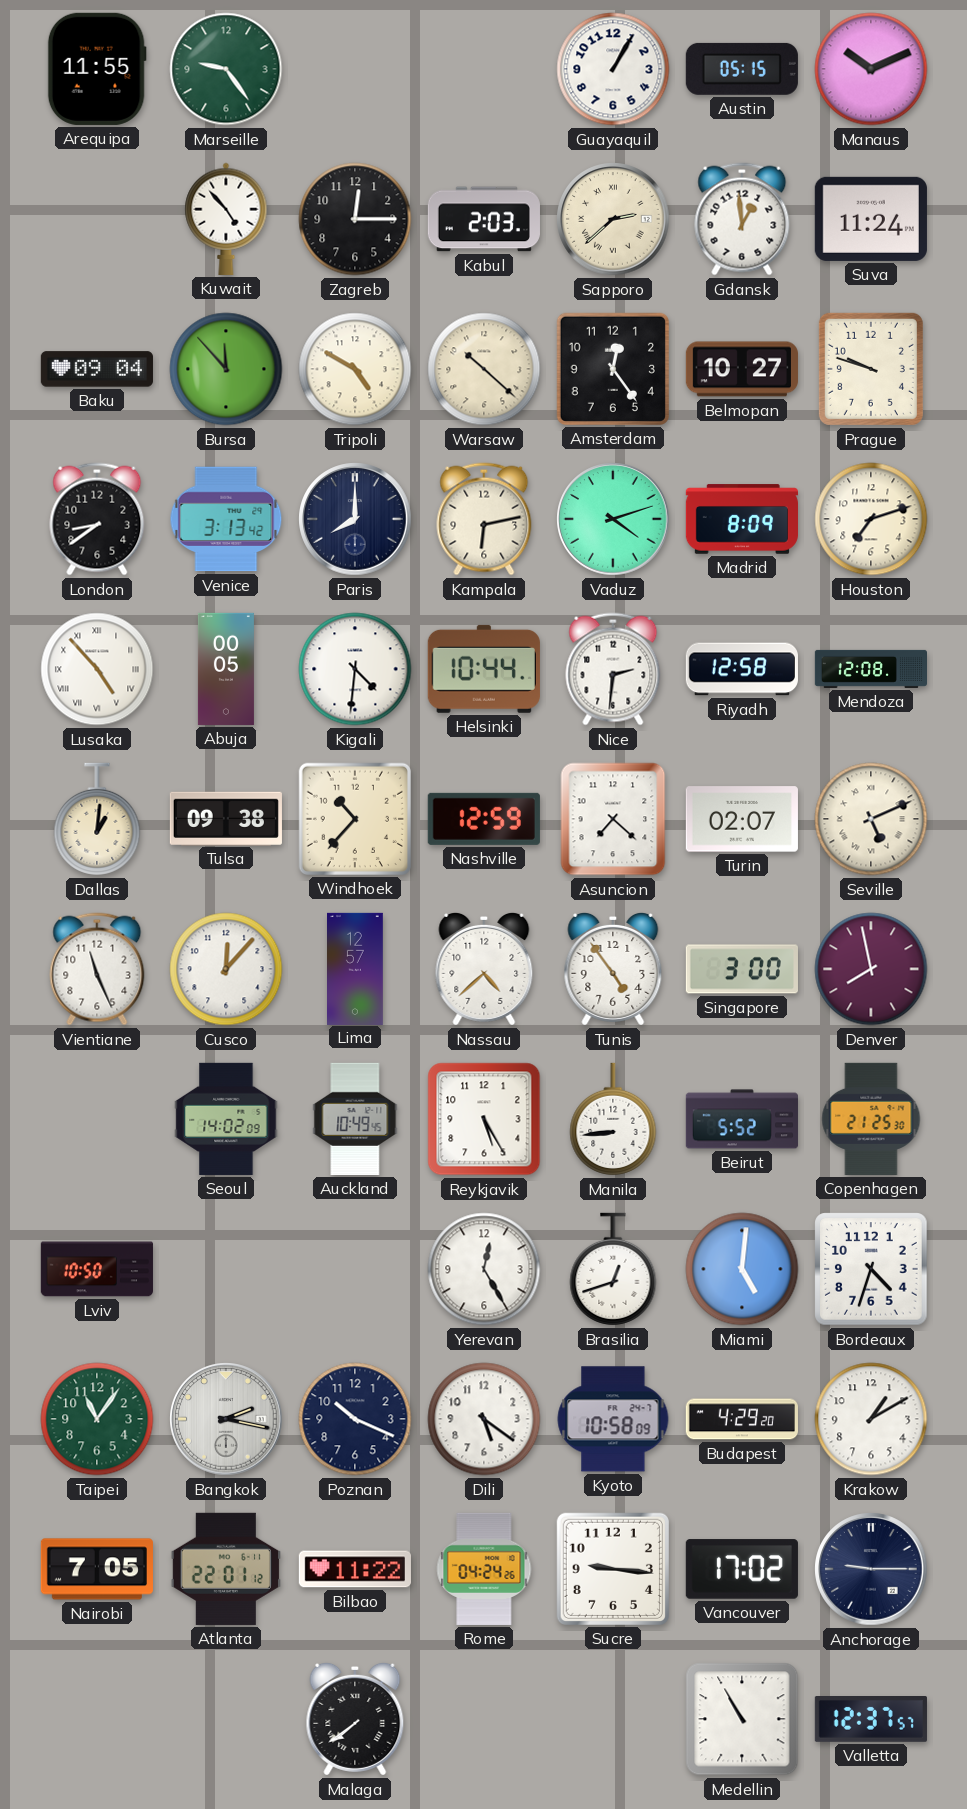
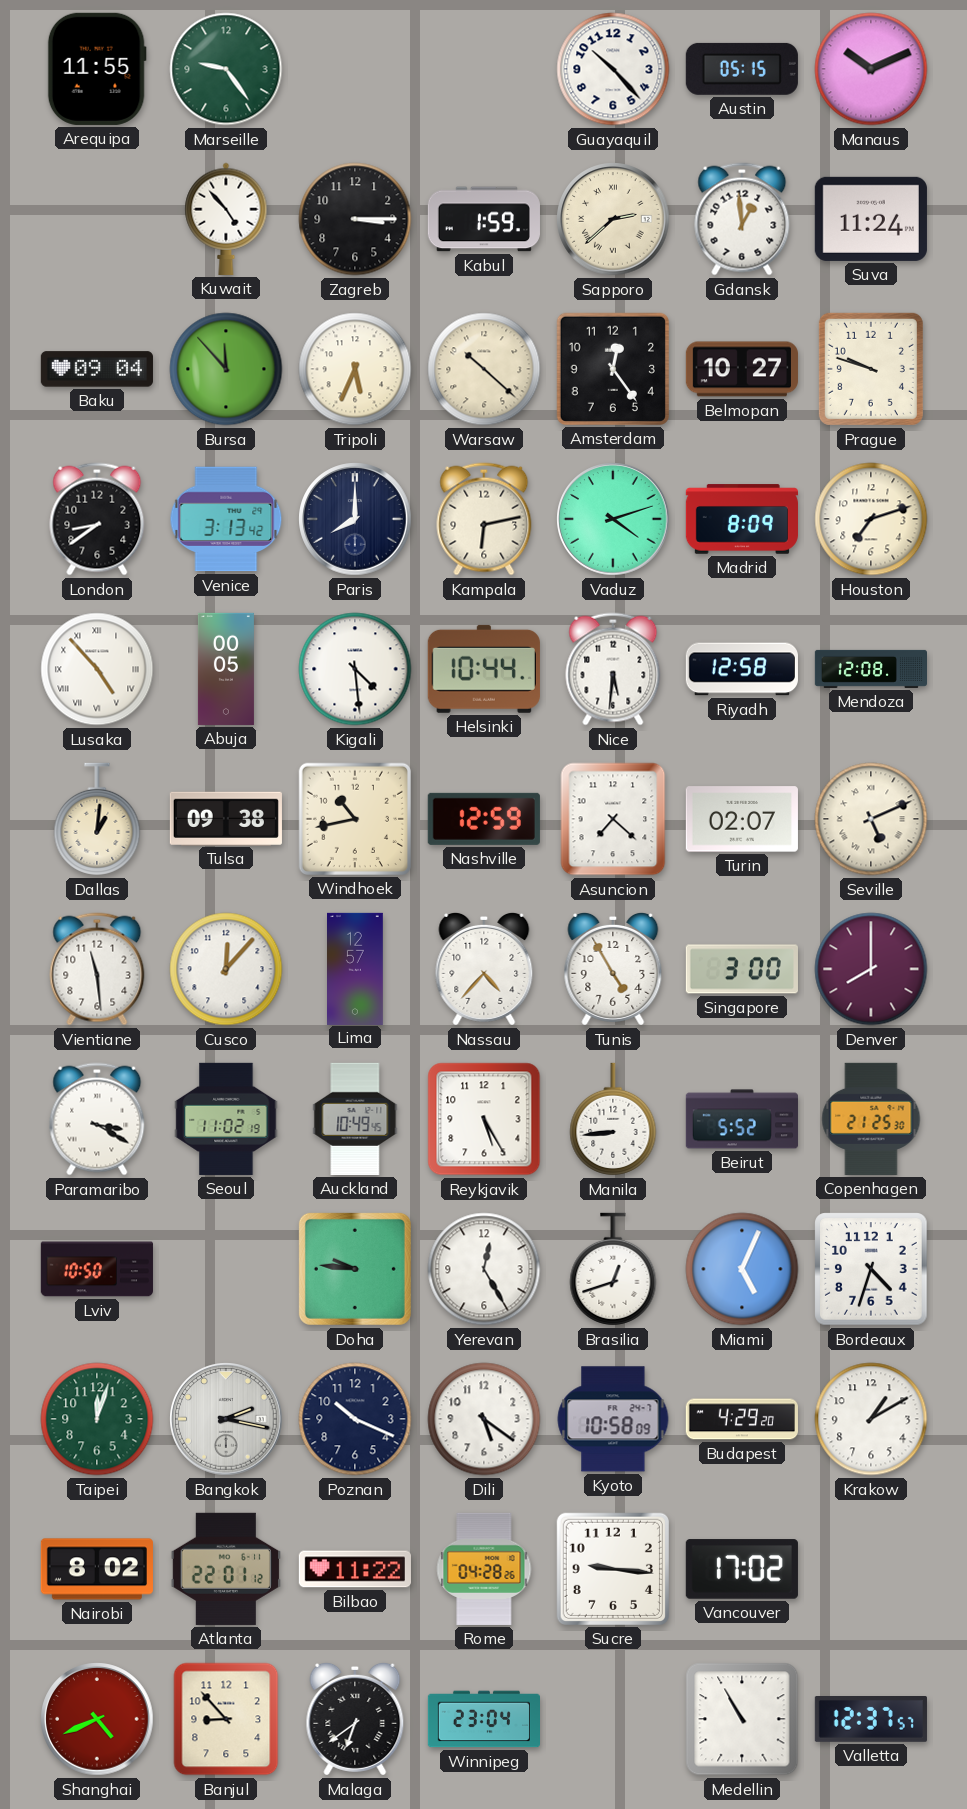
Guayaquil: 1:05 -> 10:23
Zagreb: 12:15 -> 3:15
Kabul: 2:03 -> 1:59
Tripoli: 4:50 -> 5:34
Kigali: 4:31 -> 4:29
Nice: 2:31 -> 5:31
Windhoek: 10:37 -> 10:43
Vientiane: 11:26 -> 11:29
Nassau: 4:38 -> 4:37
Tunis: 4:54 -> 4:55
Denver: 7:58 -> 8:00
Paramaribo: none -> 3:20
Seoul: 14:02 -> 11:02
Doha: none -> 9:46
Miami: 5:01 -> 5:04
Taipei: 11:06 -> 12:03
Nairobi: 7:05 -> 8:02
Rome: 04:24 -> 04:28
Anchorage: 9:15 -> none
Shanghai: none -> 4:41
Banjul: none -> 8:53
Malaga: 7:39 -> 6:39
Winnipeg: none -> 23:04
